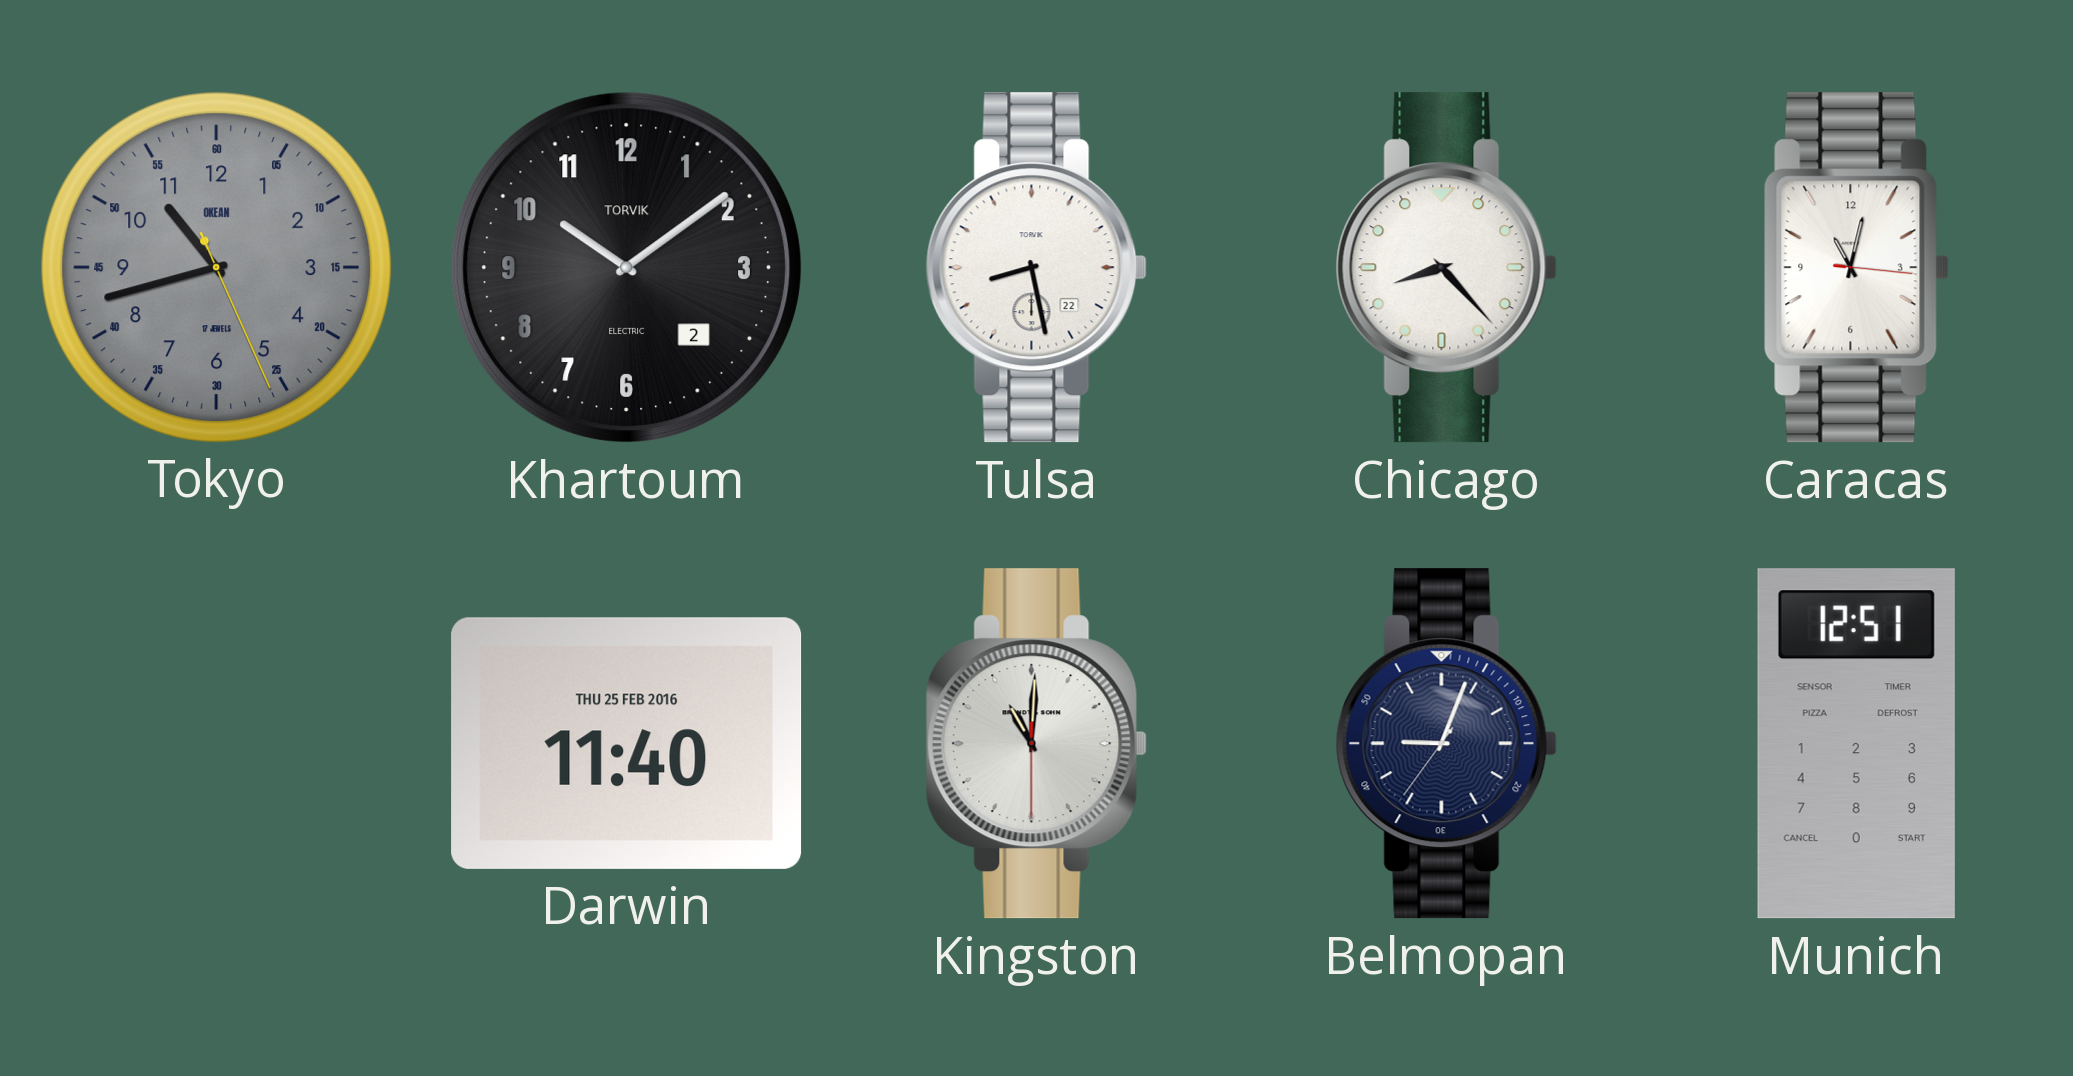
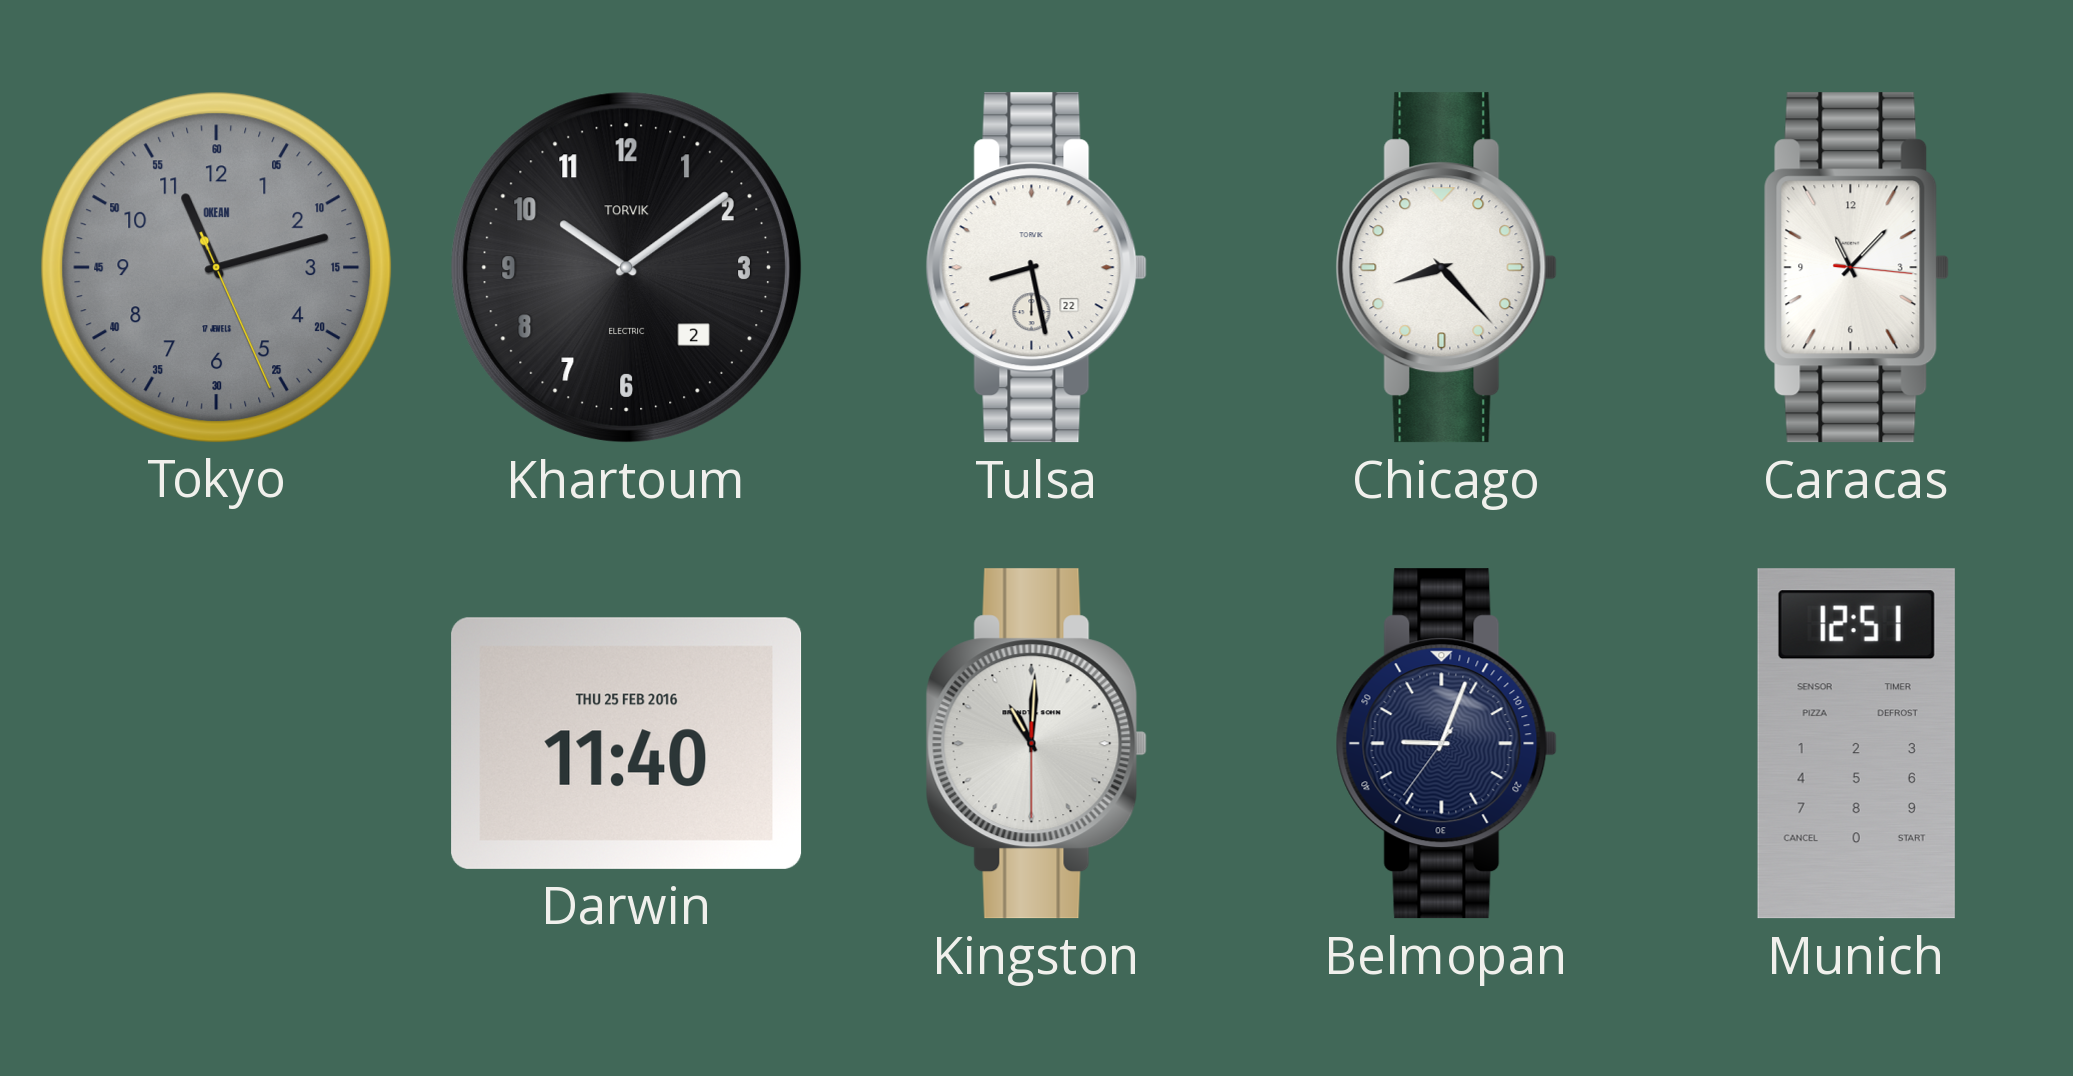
Tokyo: 10:42 -> 11:12
Caracas: 11:02 -> 11:07
